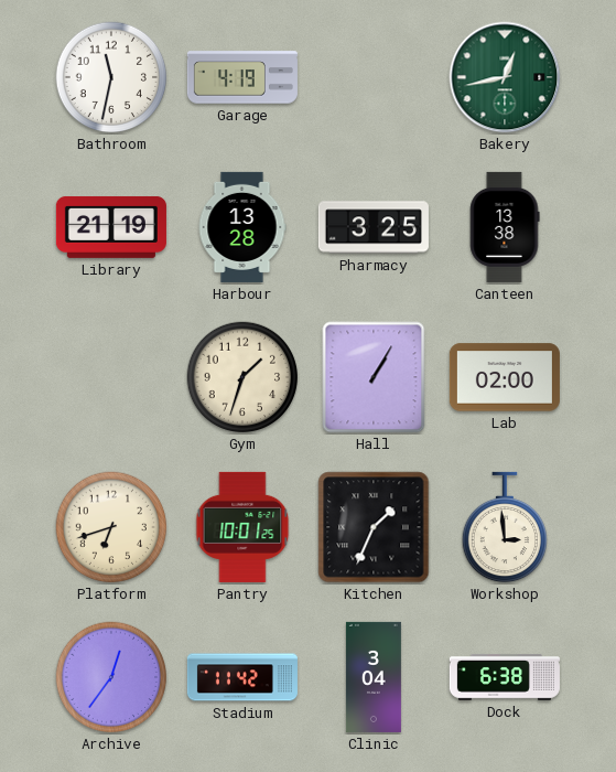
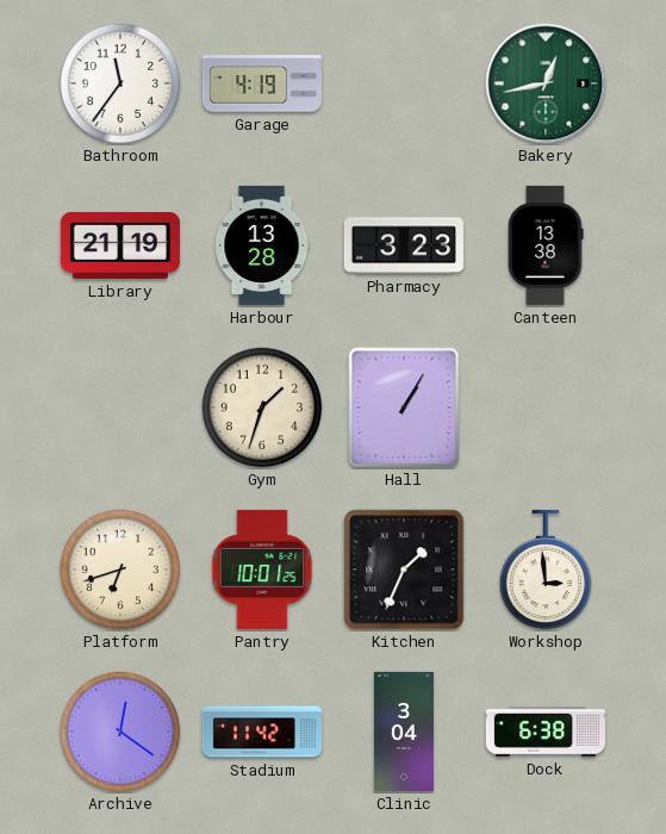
Bathroom: 11:32 -> 11:36
Pharmacy: 3:25 -> 3:23
Lab: 02:00 -> none
Archive: 12:36 -> 12:21
